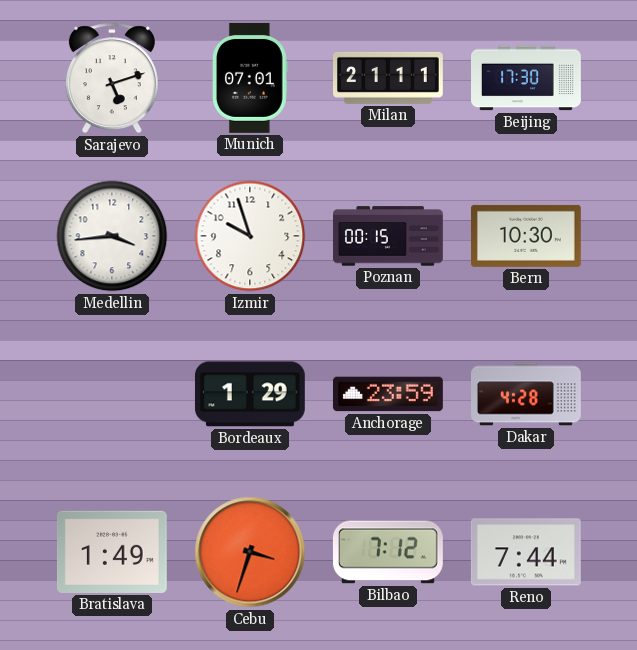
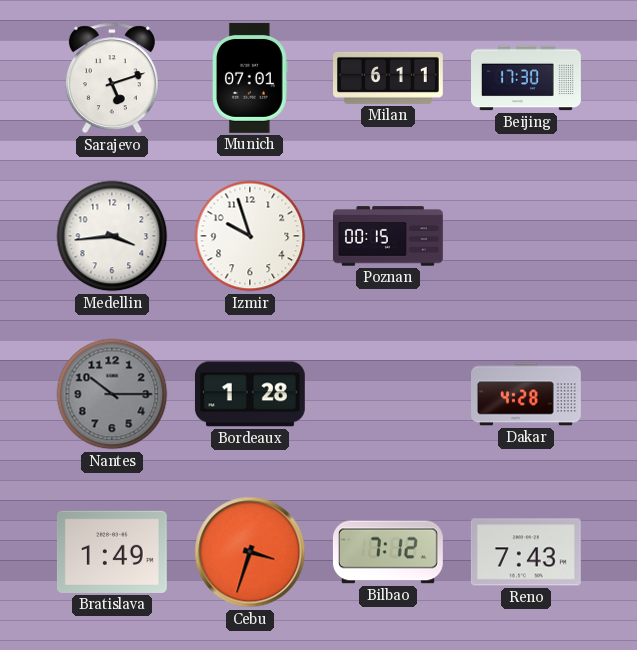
Milan: 21:11 -> 6:11
Bern: 10:30 -> none
Nantes: none -> 10:15
Bordeaux: 1:29 -> 1:28
Anchorage: 23:59 -> none
Reno: 7:44 -> 7:43
